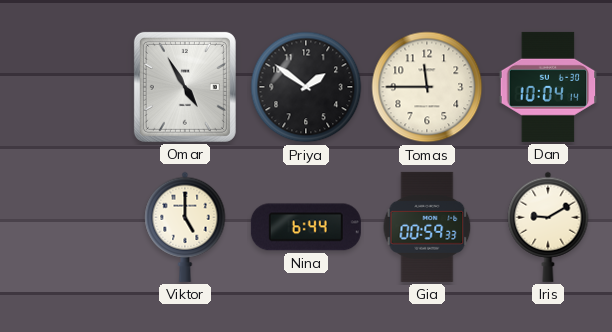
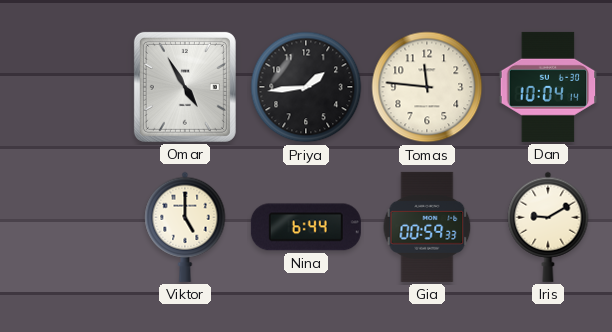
Priya: 1:51 -> 1:44
Tomas: 11:45 -> 11:46
